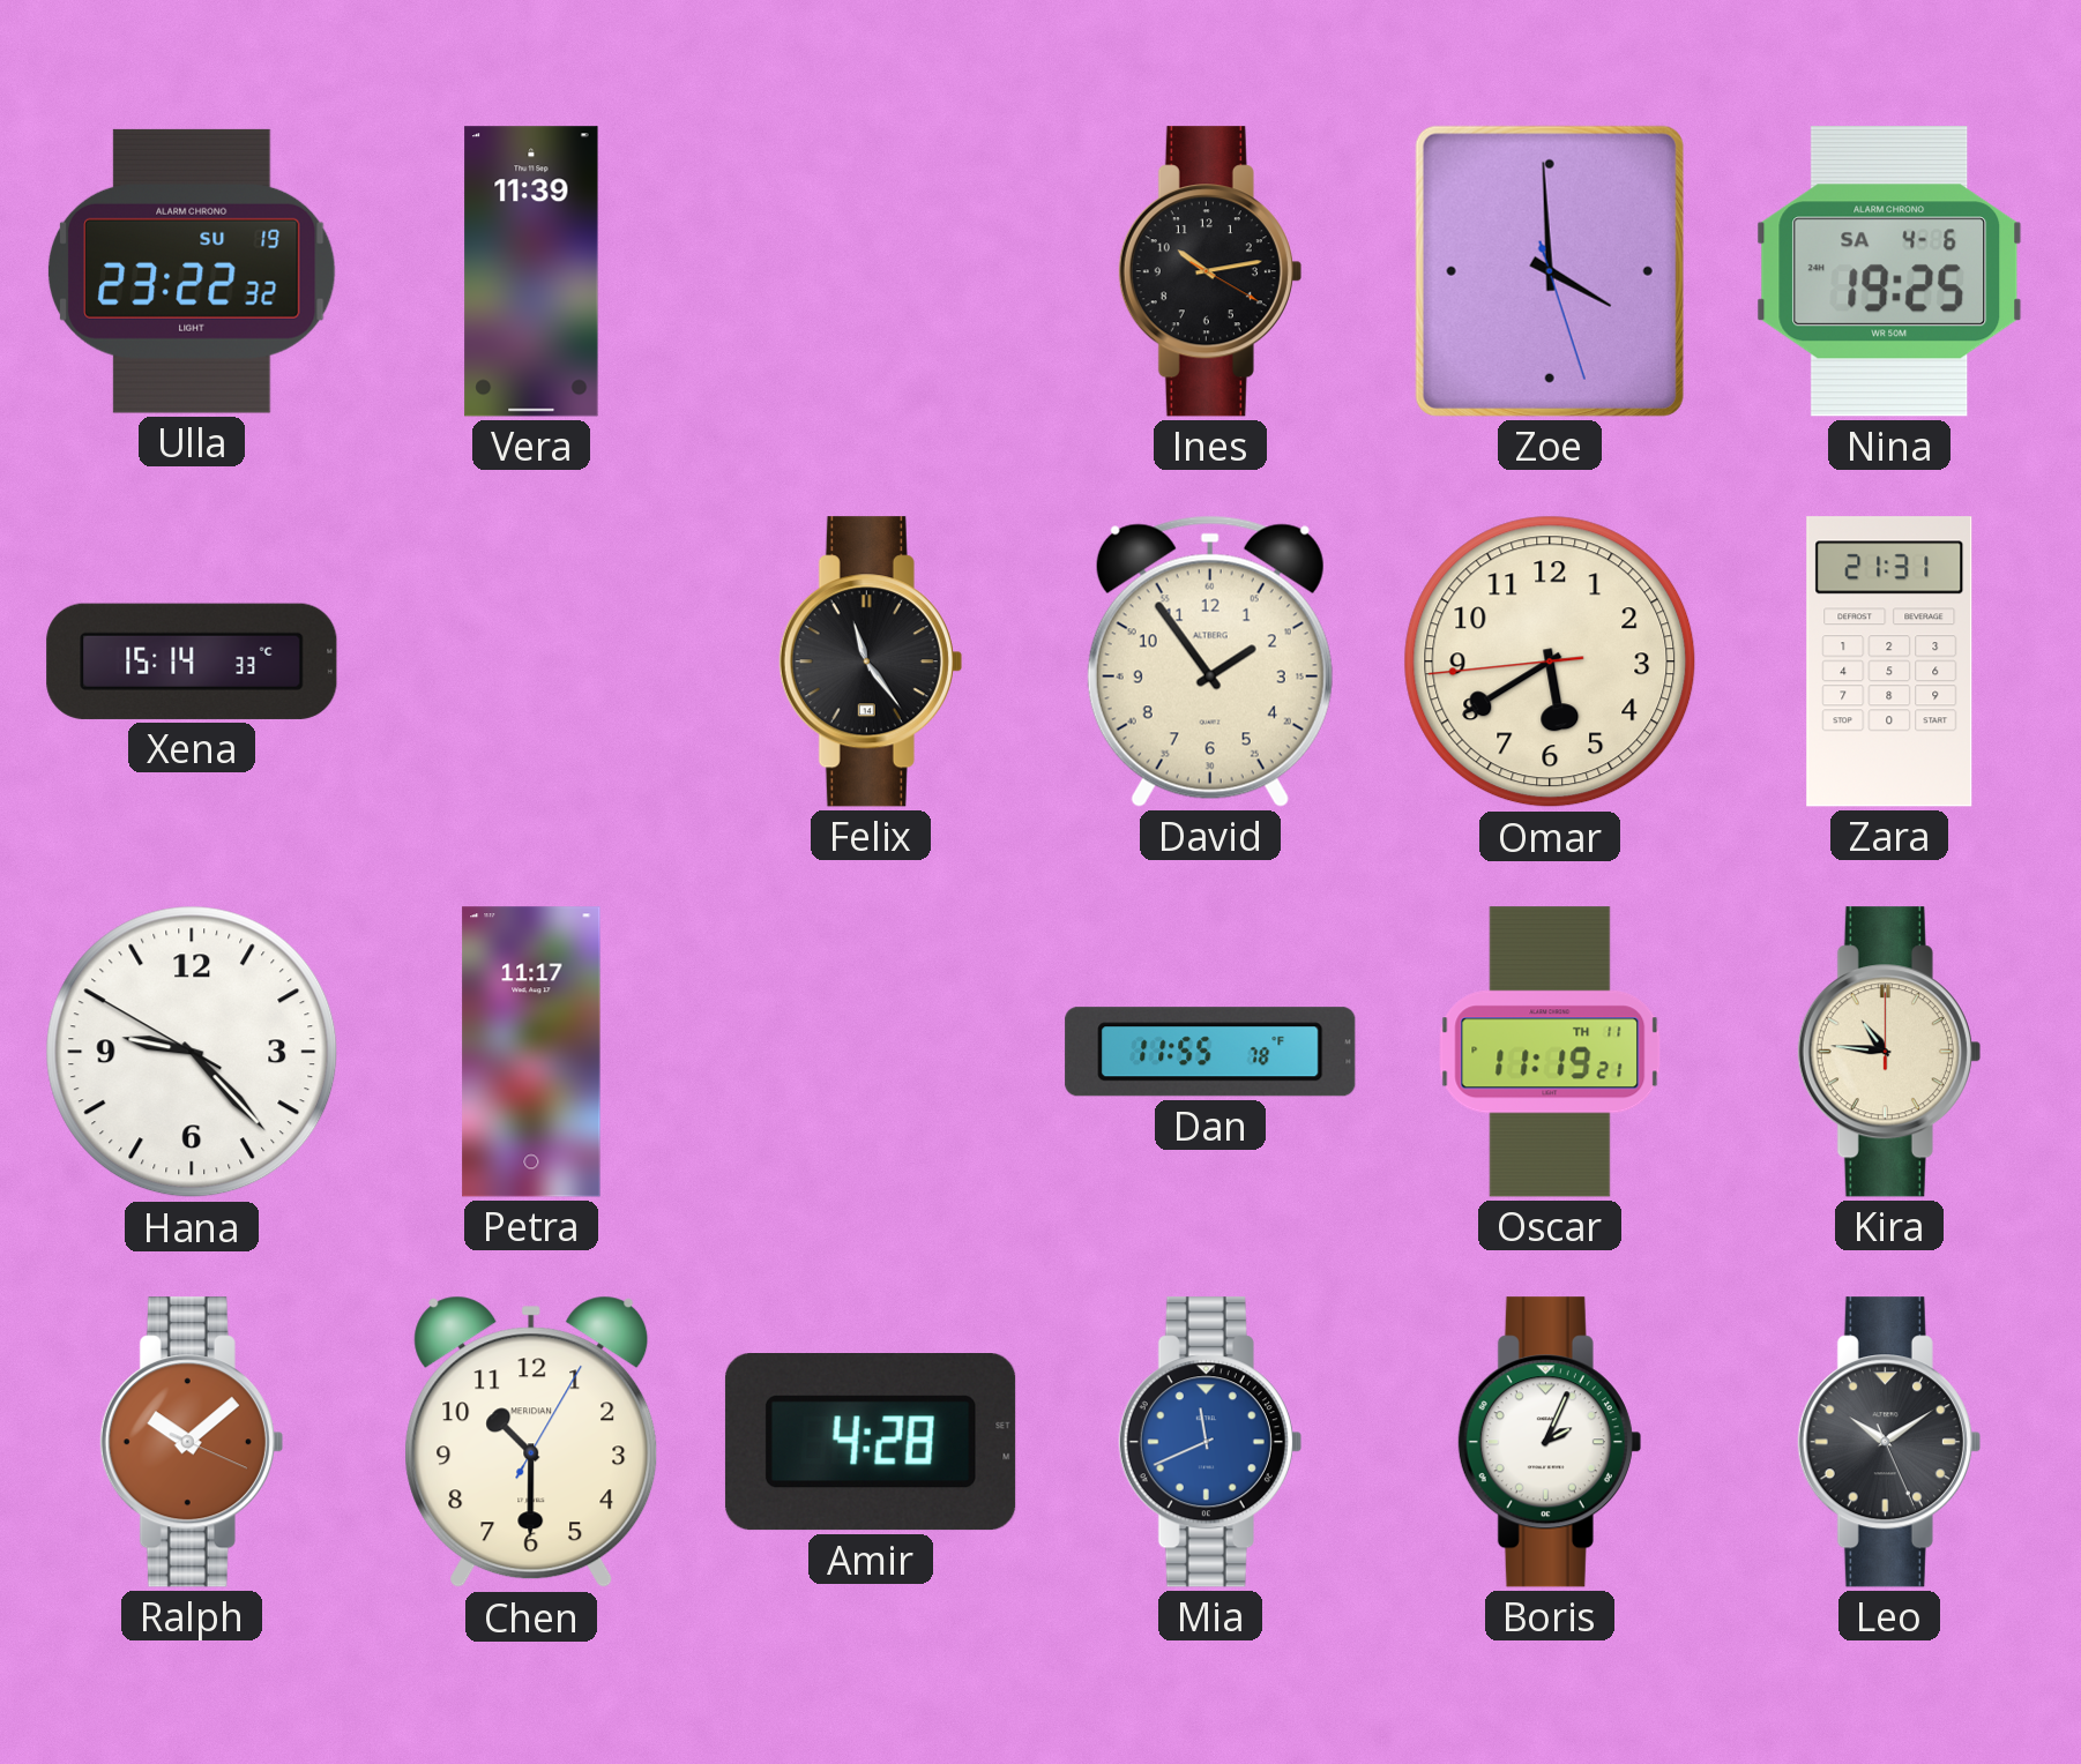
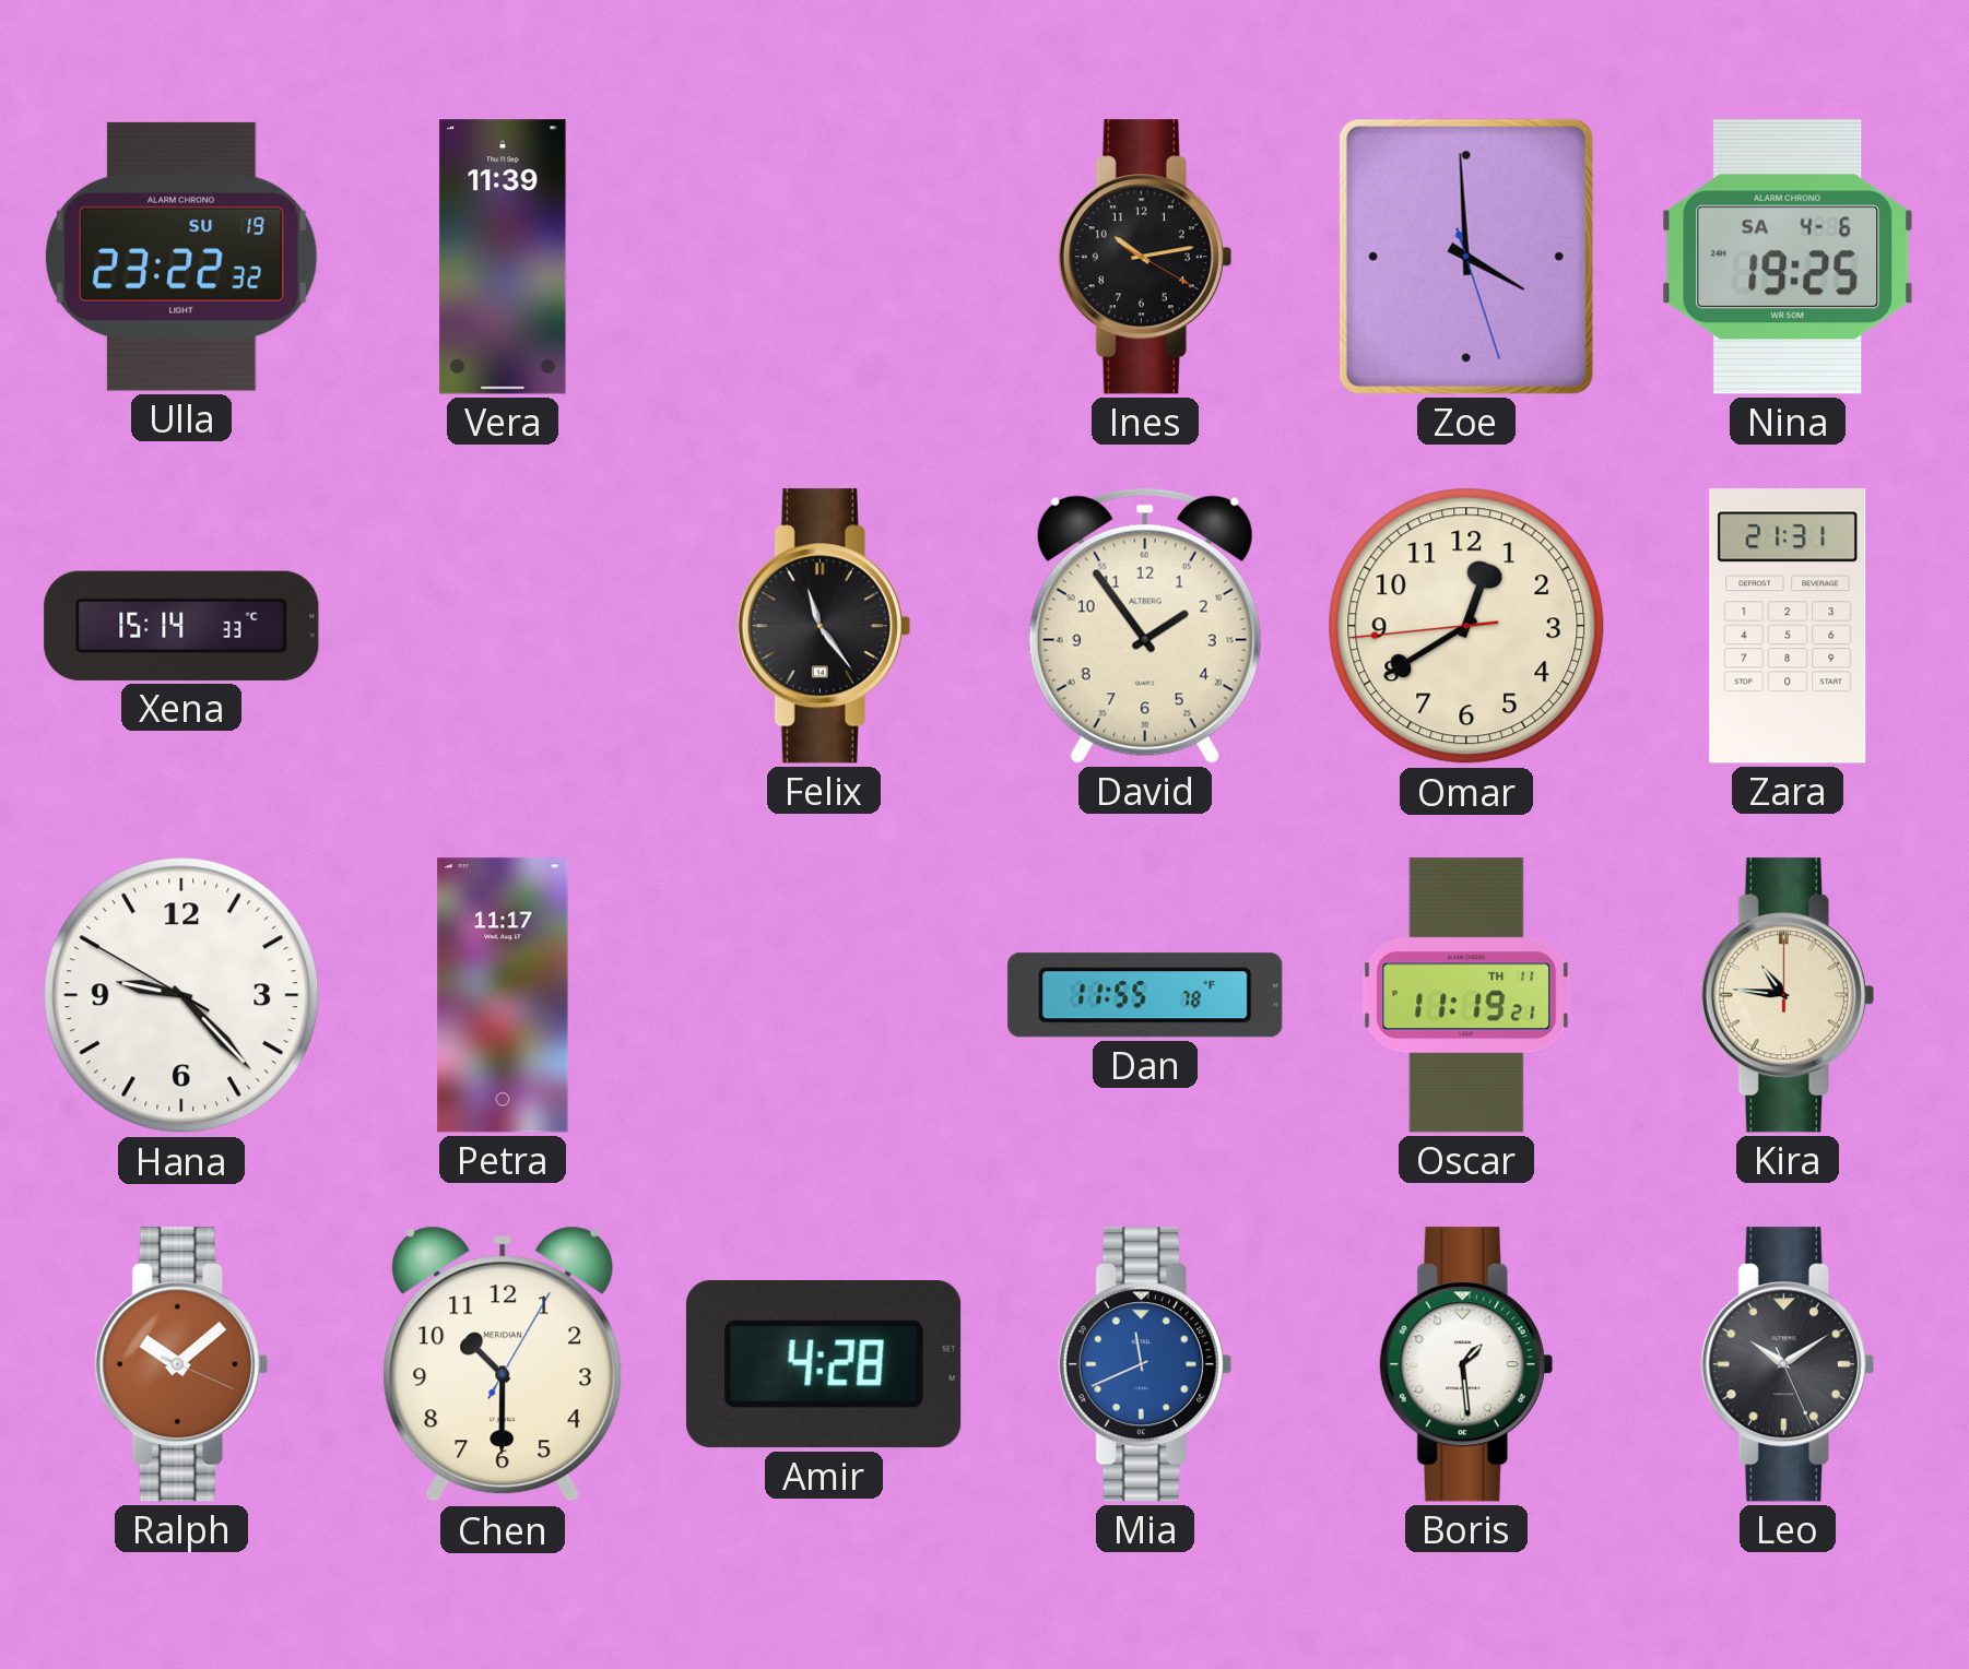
Omar: 5:39 -> 12:39
Boris: 2:04 -> 1:29
